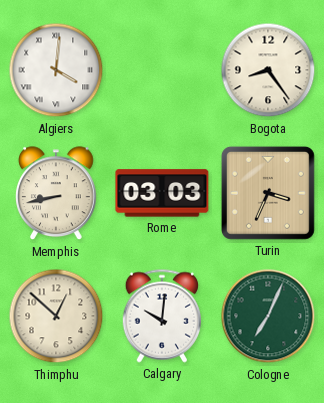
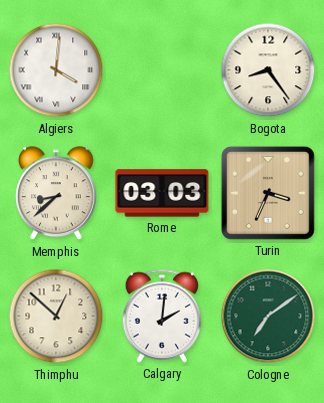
Memphis: 8:43 -> 8:38
Calgary: 10:01 -> 2:01
Cologne: 7:04 -> 7:09
